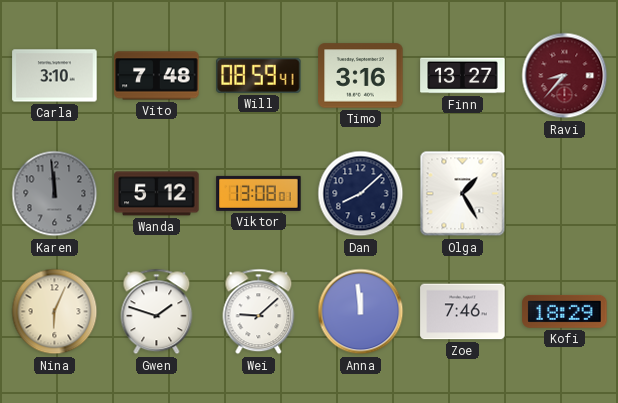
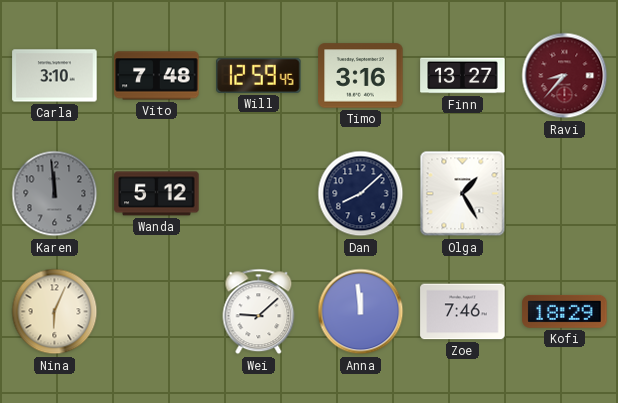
Will: 08:59 -> 12:59
Viktor: 13:08 -> none
Gwen: 1:48 -> none
